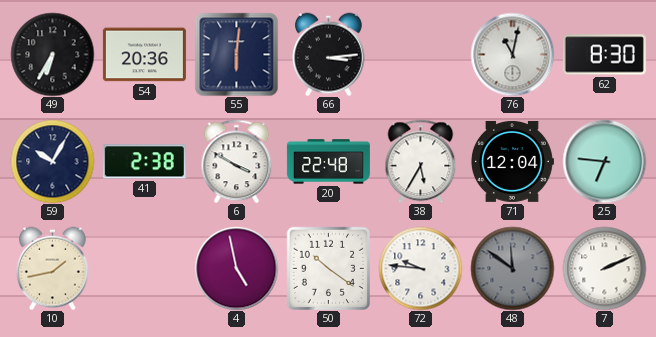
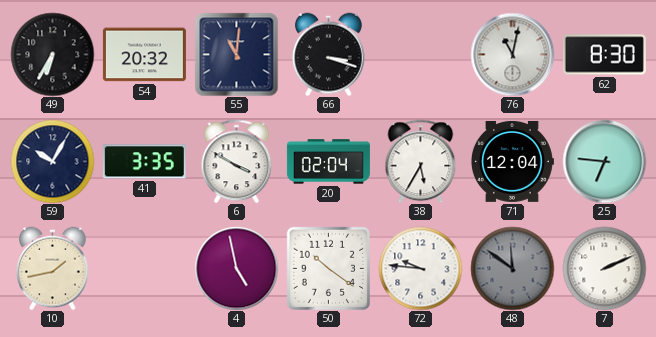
54: 20:36 -> 20:32
55: 6:01 -> 11:01
66: 3:14 -> 3:18
41: 2:38 -> 3:35
20: 22:48 -> 02:04
